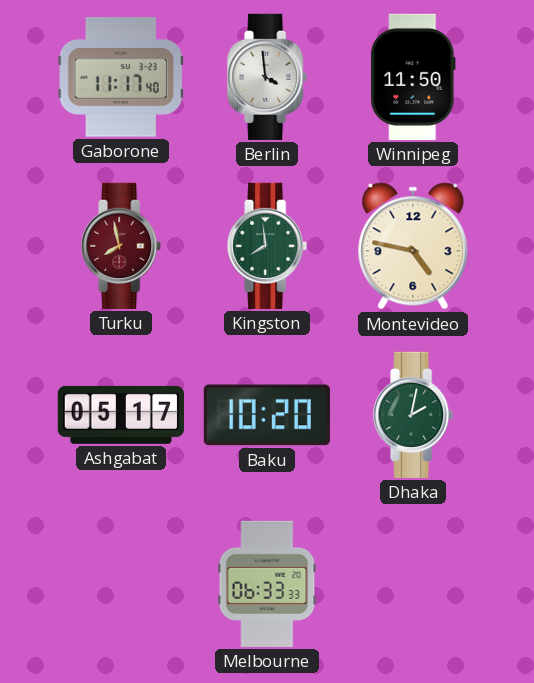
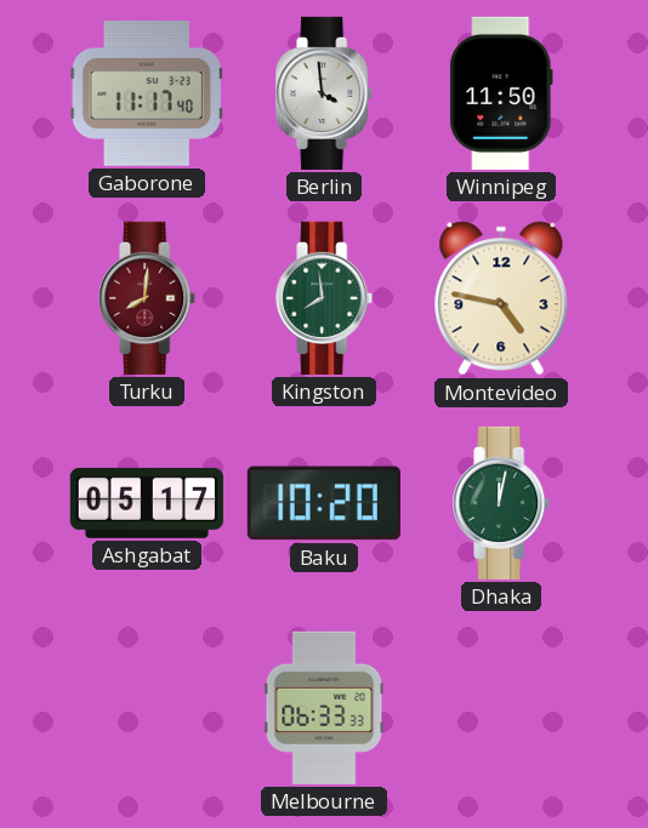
Turku: 7:58 -> 8:01
Dhaka: 2:02 -> 12:02
